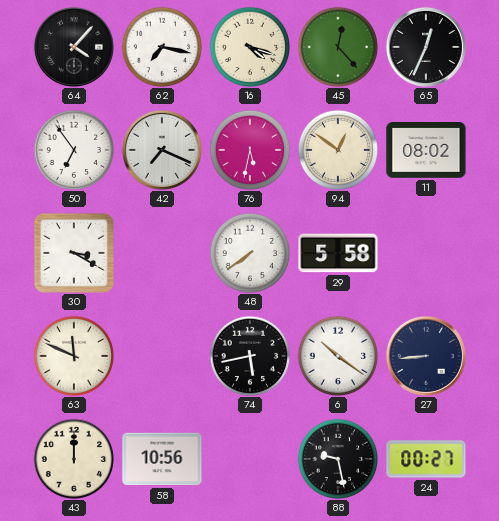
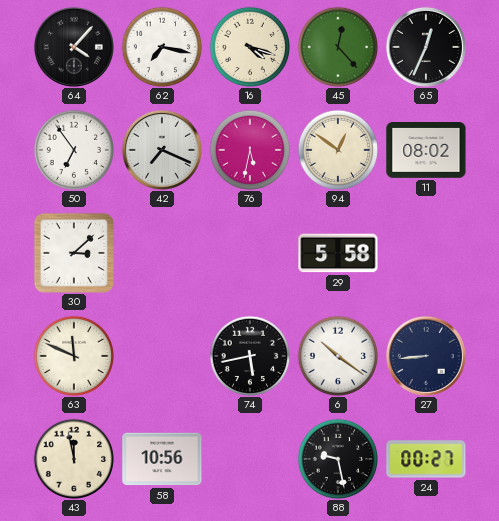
30: 3:20 -> 3:08
48: 7:39 -> none
43: 12:00 -> 11:58
